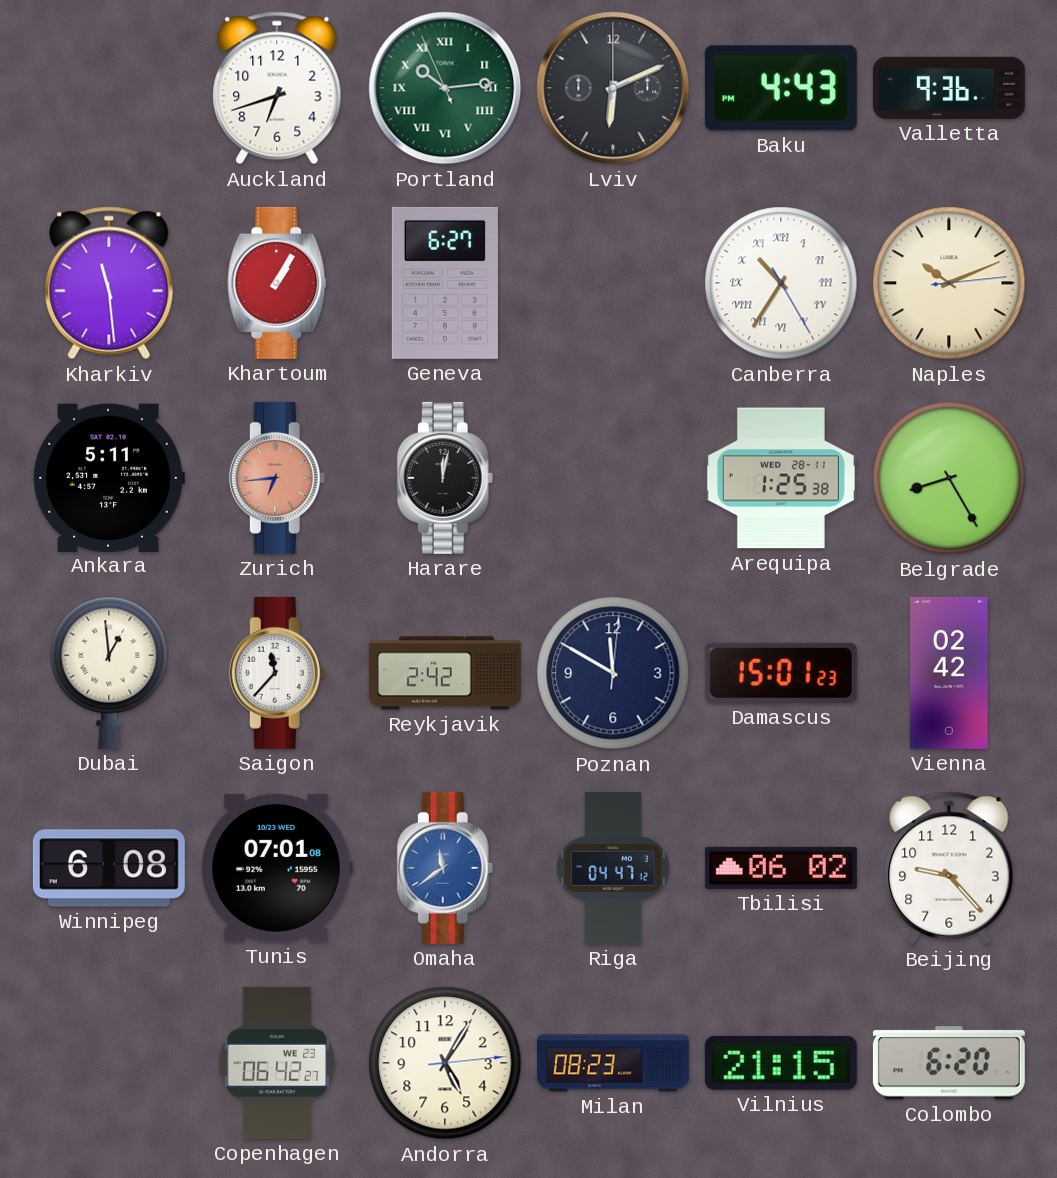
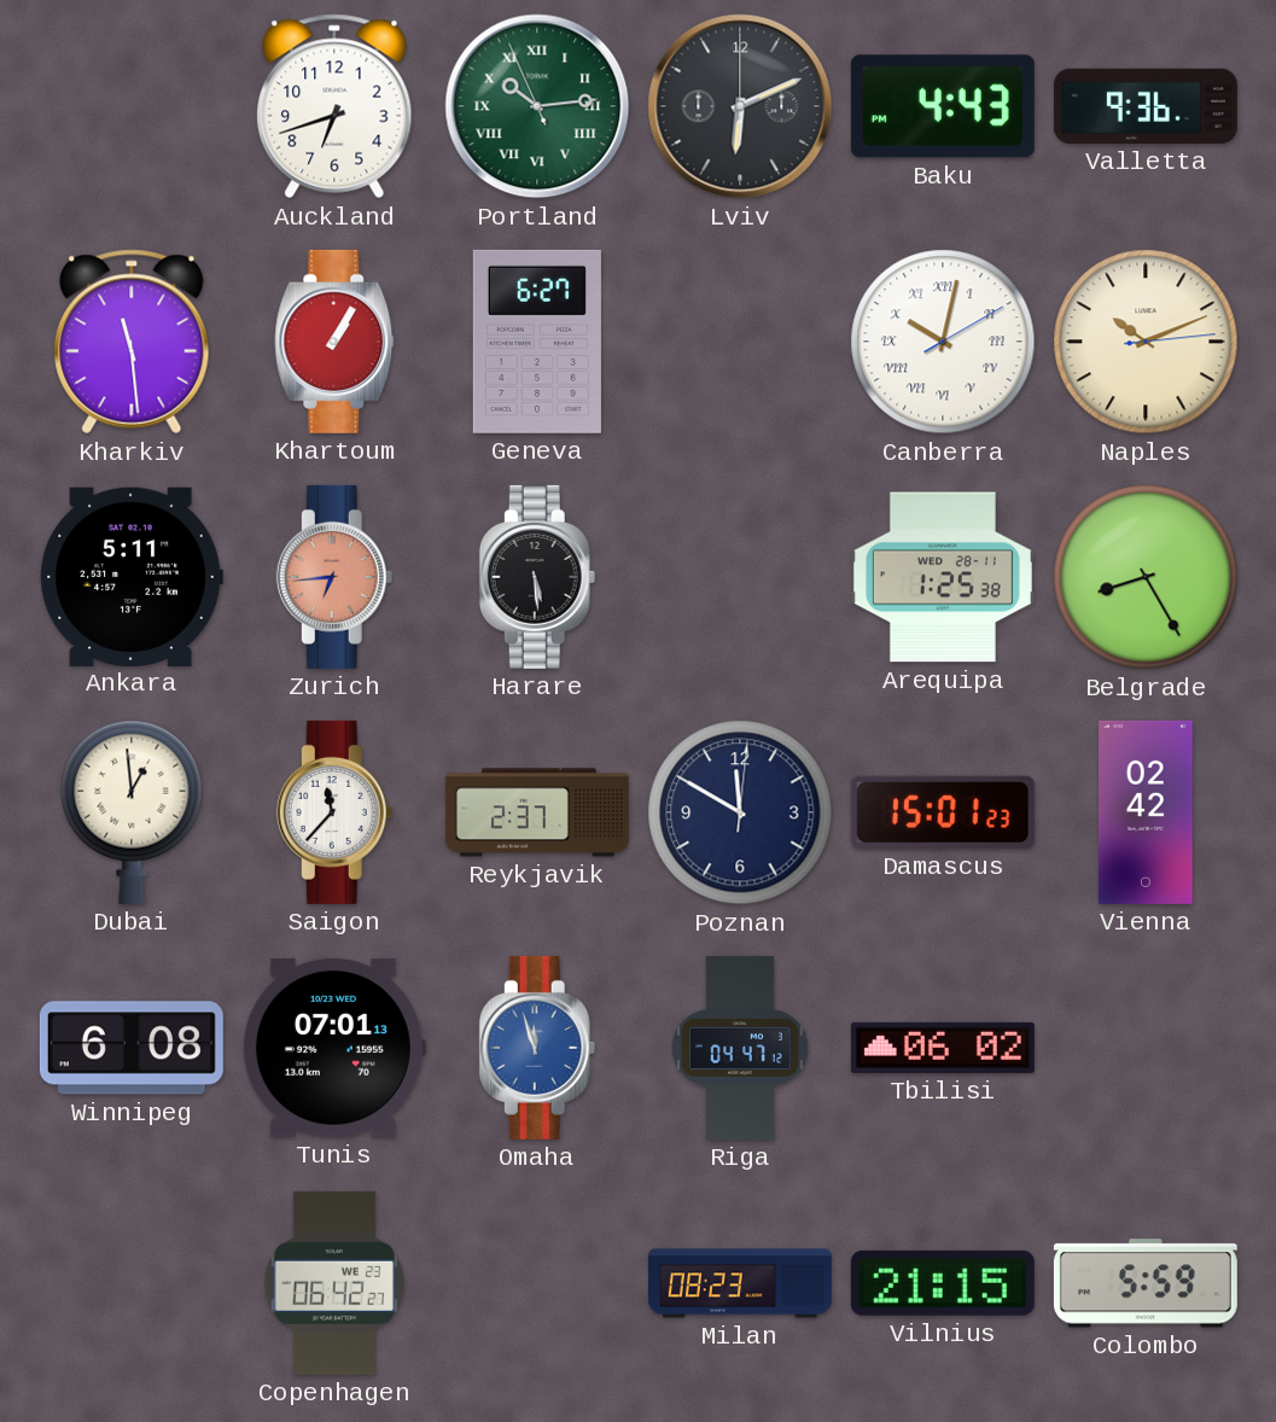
Canberra: 10:35 -> 10:02
Harare: 12:02 -> 5:29
Reykjavik: 2:42 -> 2:37
Tunis: 07:01:08 -> 07:01:13
Omaha: 11:39 -> 11:57
Beijing: 9:23 -> none
Andorra: 5:05 -> none
Colombo: 6:20 -> 5:59
